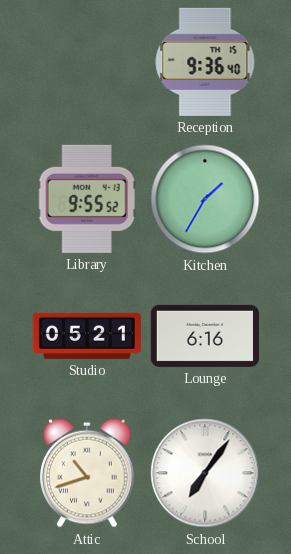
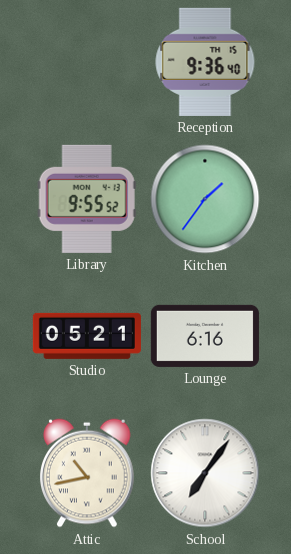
Kitchen: 1:35 -> 1:36
Attic: 10:42 -> 10:43
